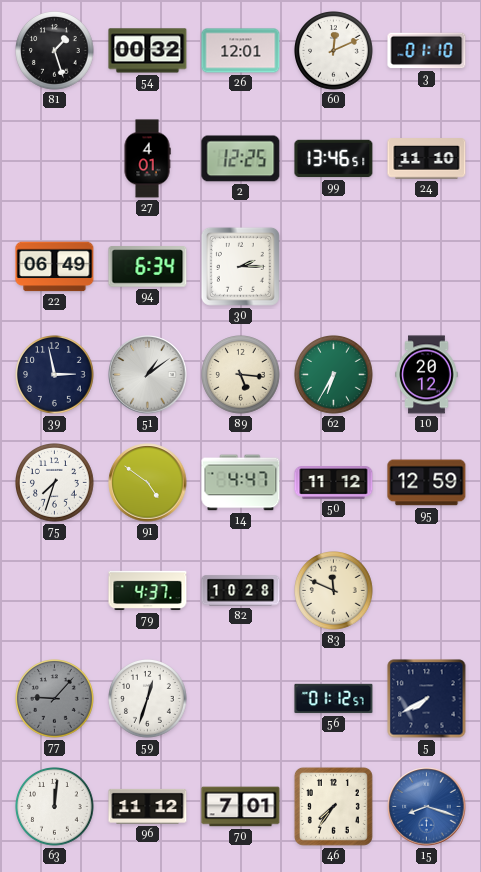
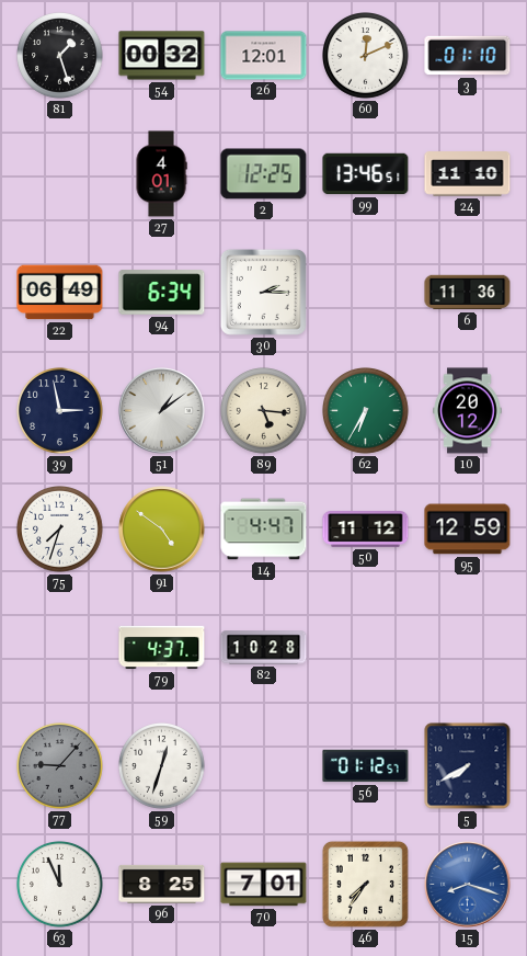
6: none -> 11:36
83: 11:49 -> none
63: 12:01 -> 11:56
96: 11:12 -> 8:25
